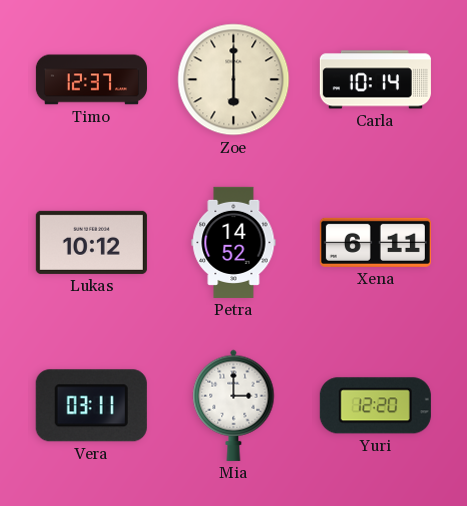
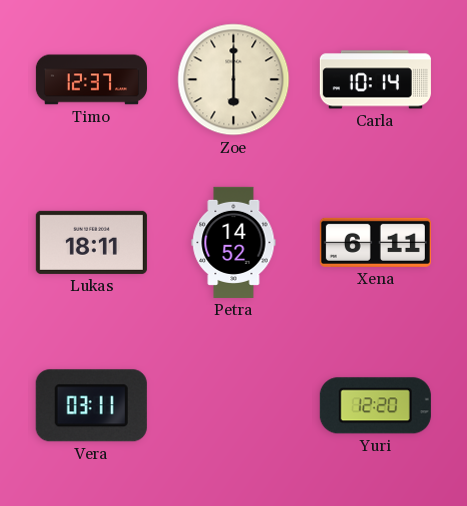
Lukas: 10:12 -> 18:11
Mia: 3:00 -> none
